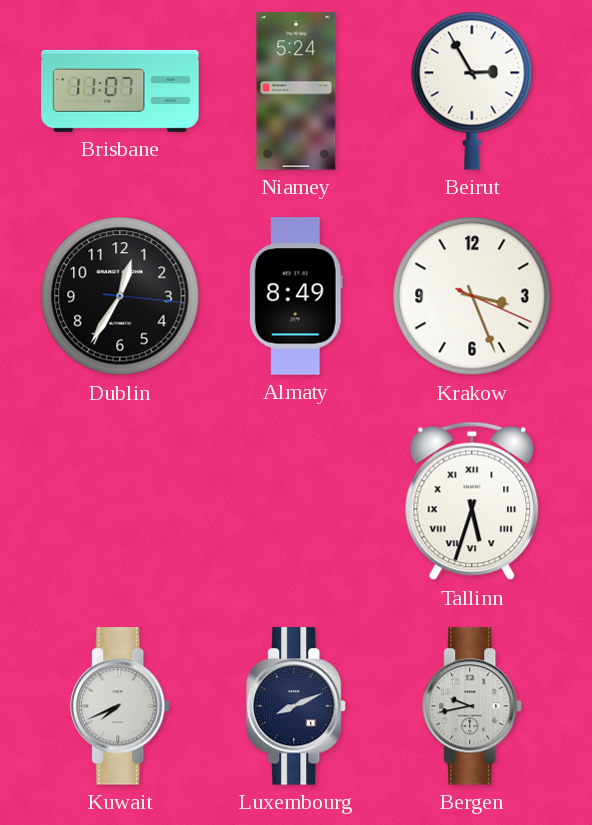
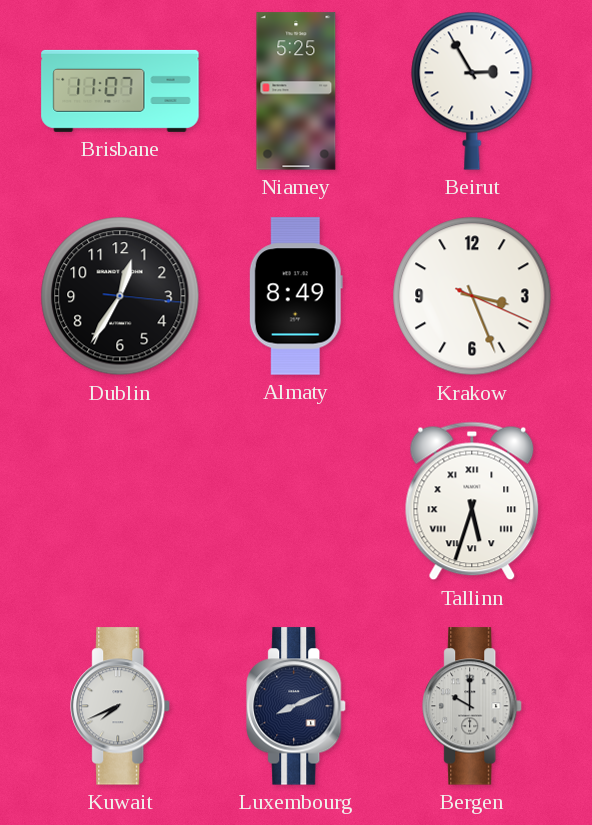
Niamey: 5:24 -> 5:25
Bergen: 9:43 -> 10:00
